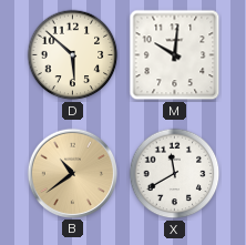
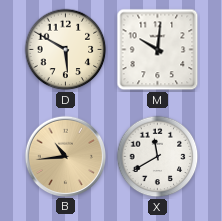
D: 5:52 -> 5:50
B: 10:39 -> 10:44
